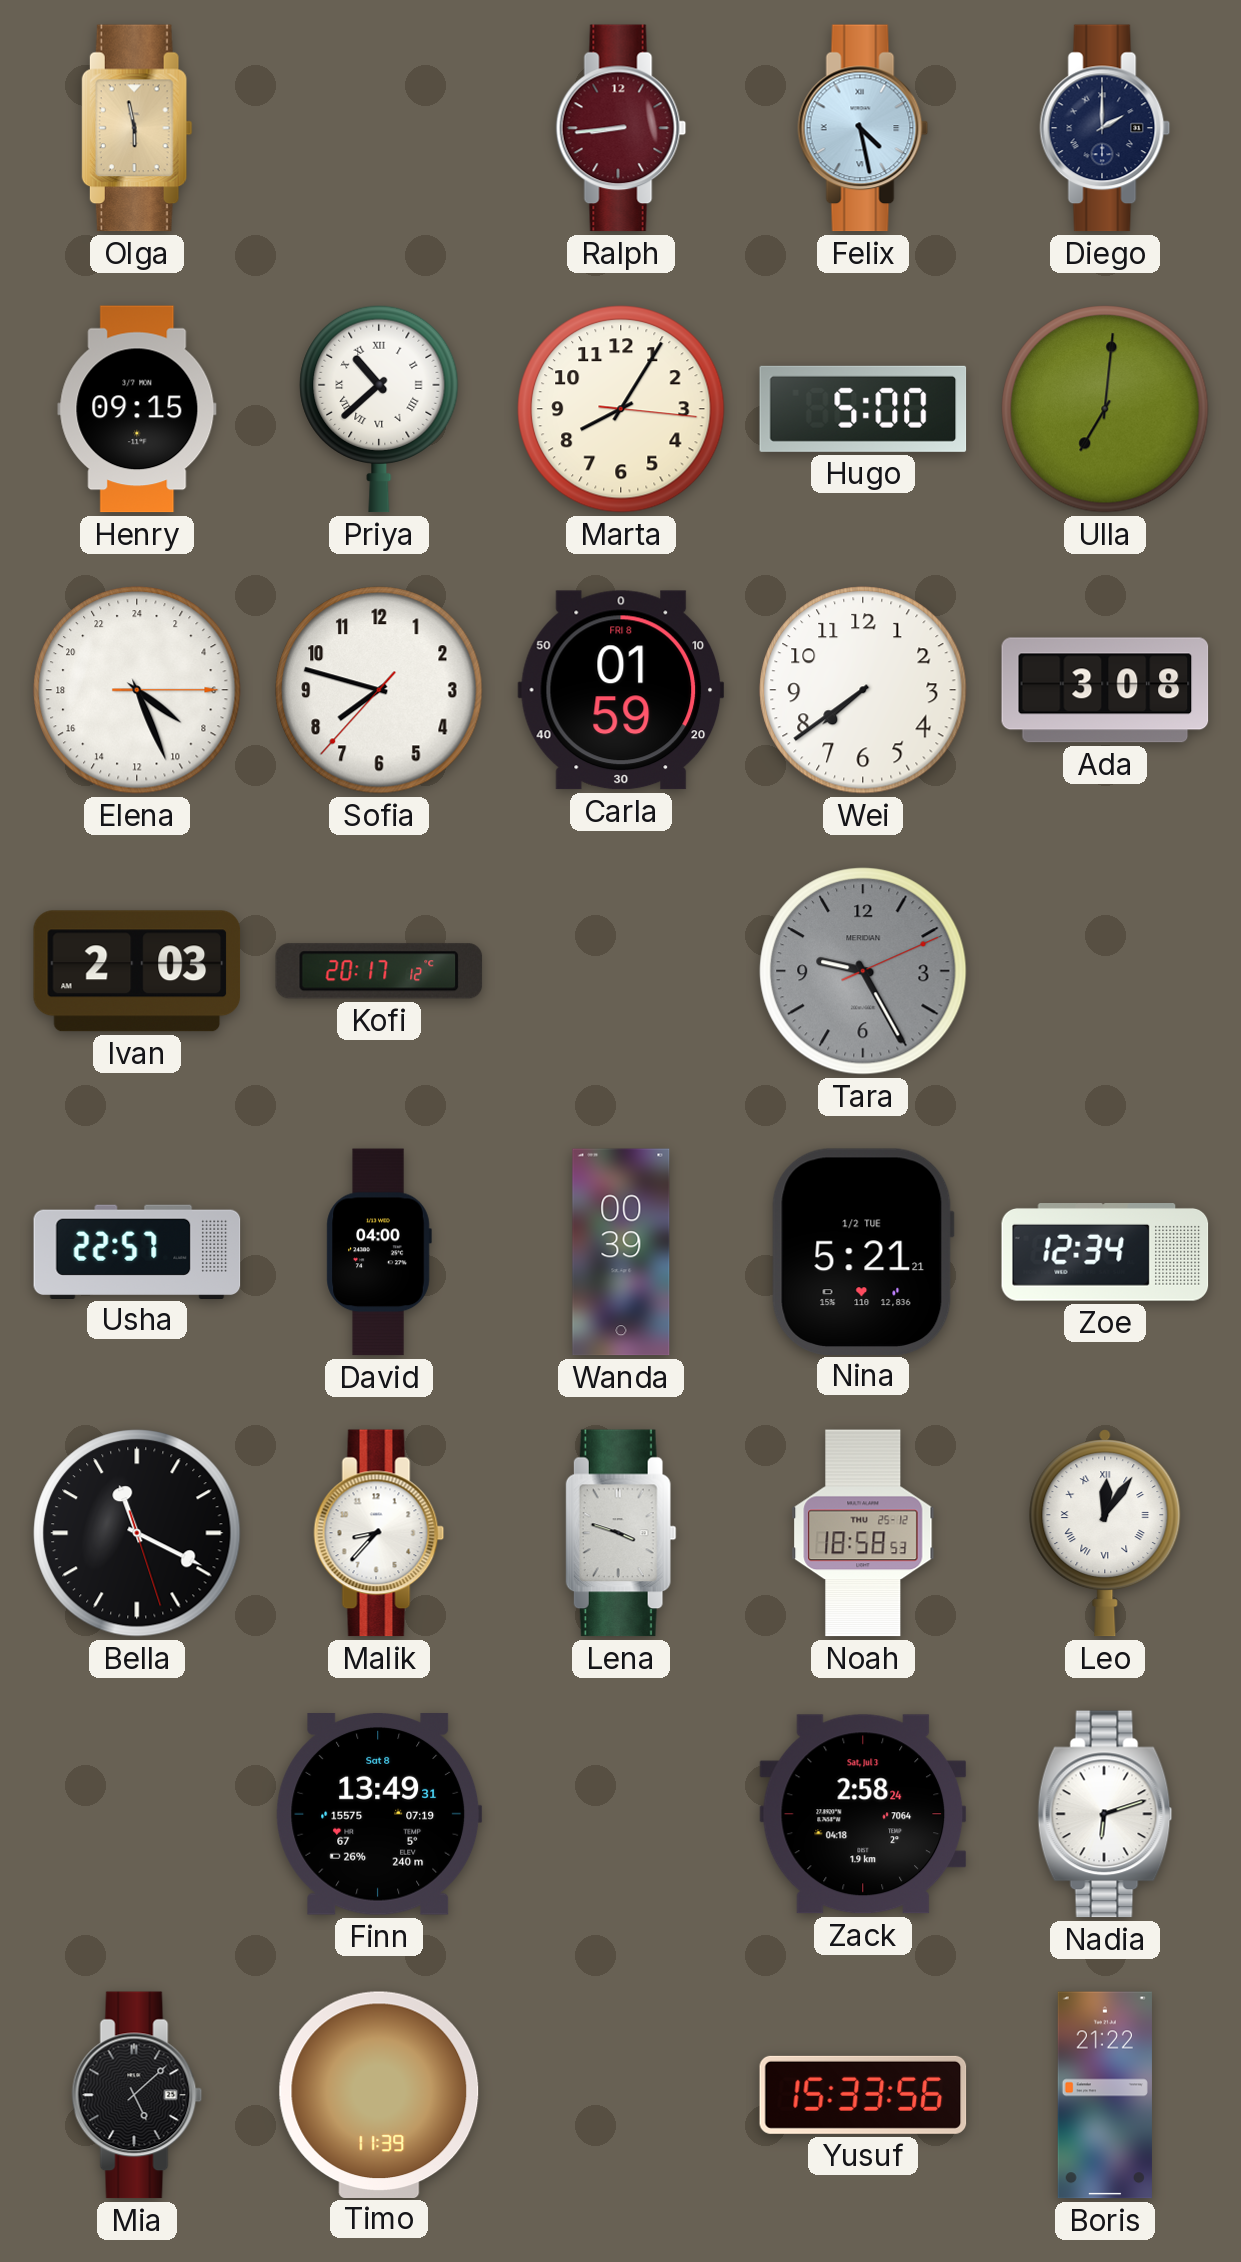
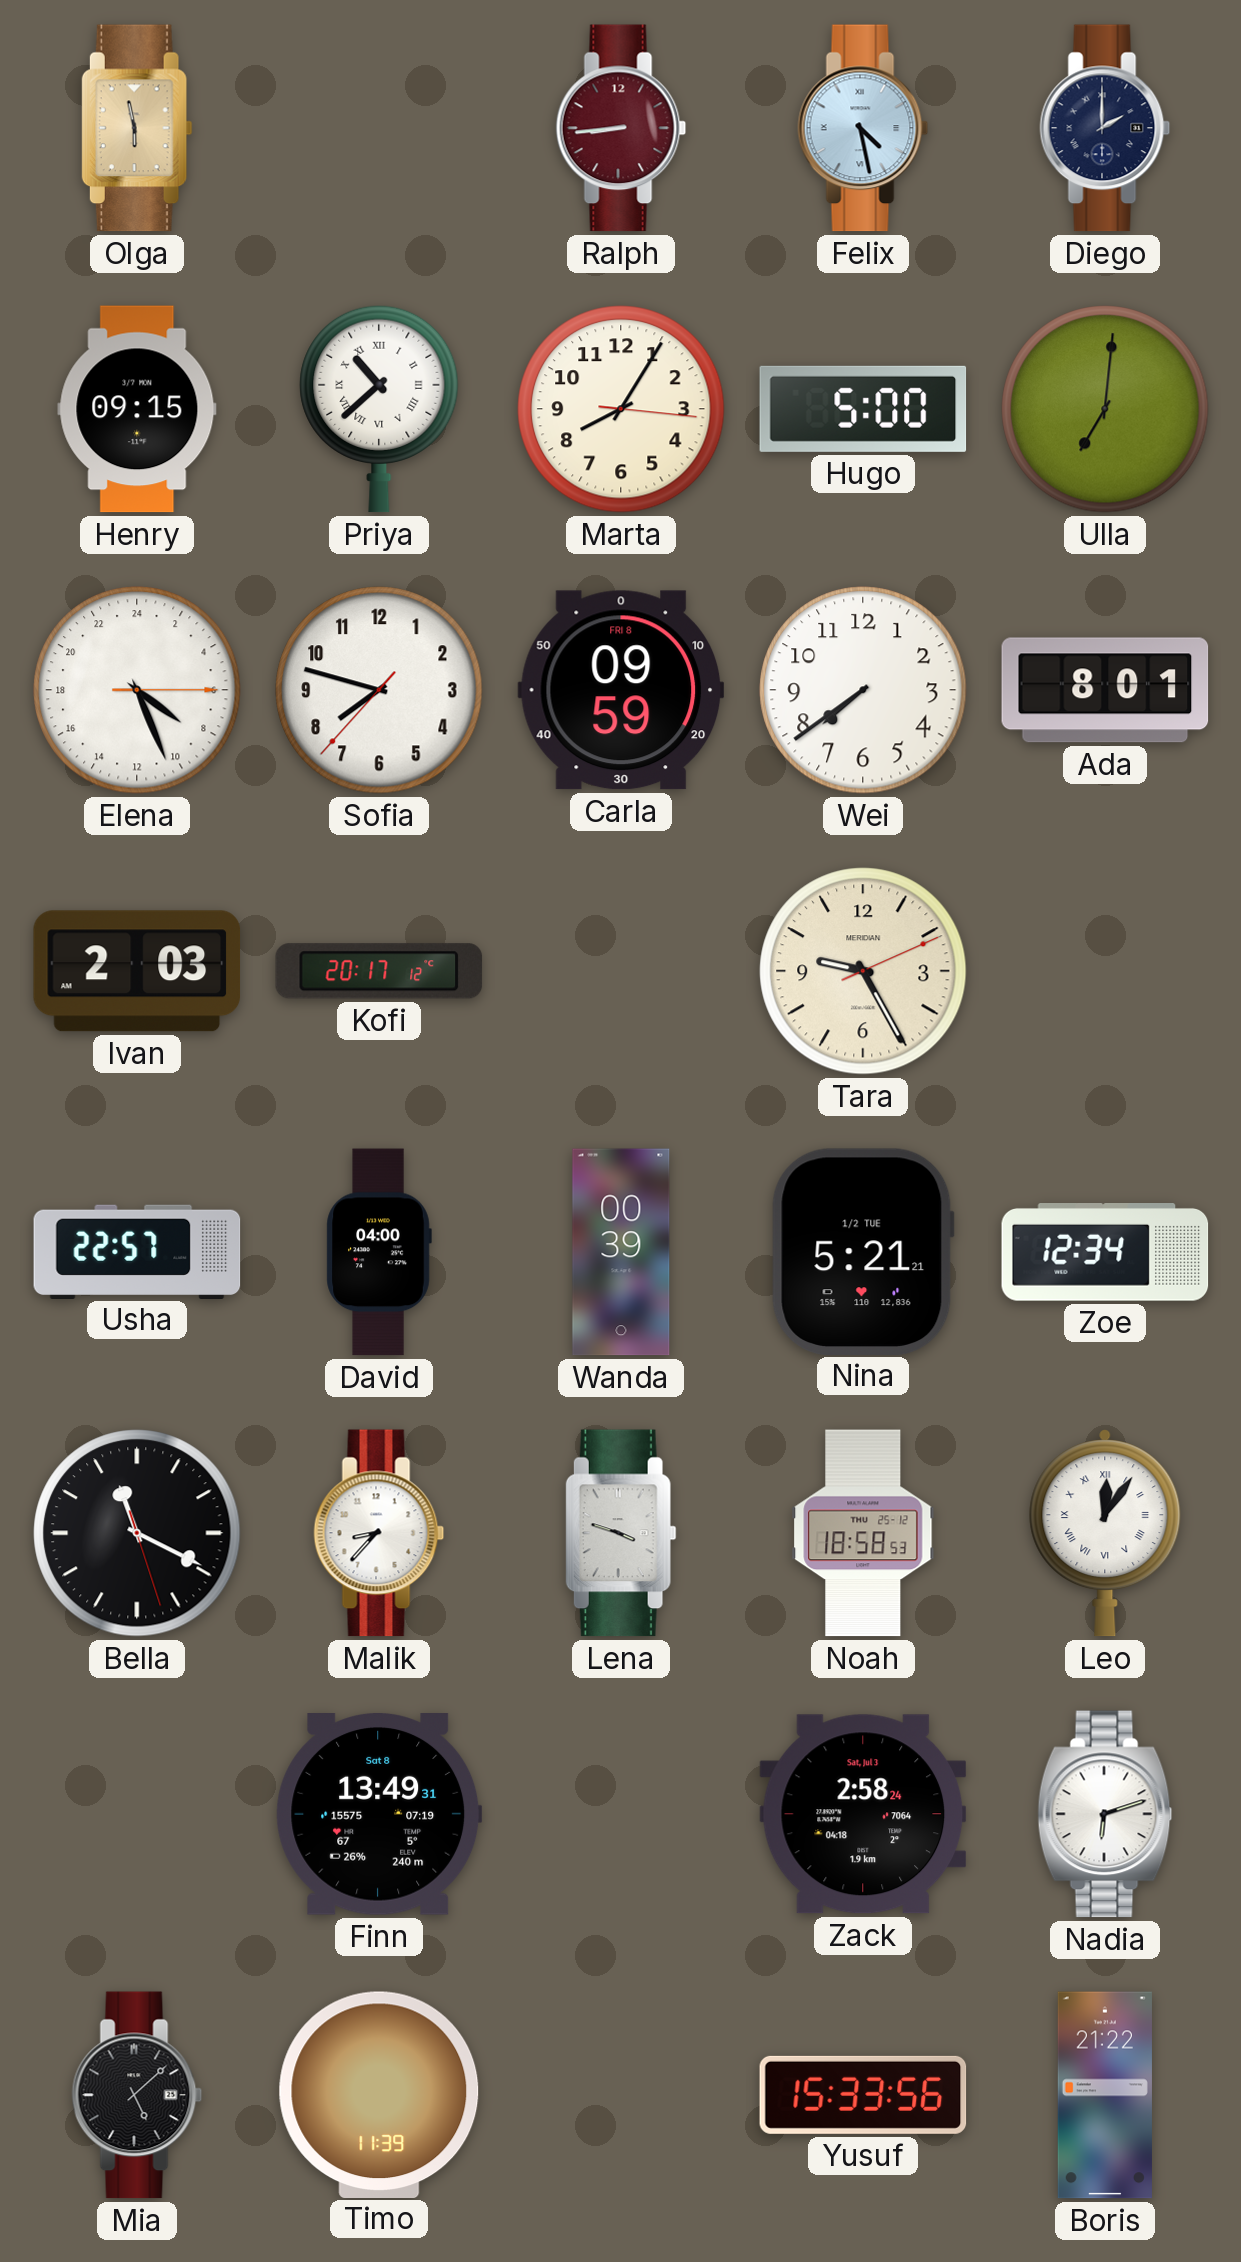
Carla: 01:59 -> 09:59
Ada: 3:08 -> 8:01
Tara dial: grey -> cream
